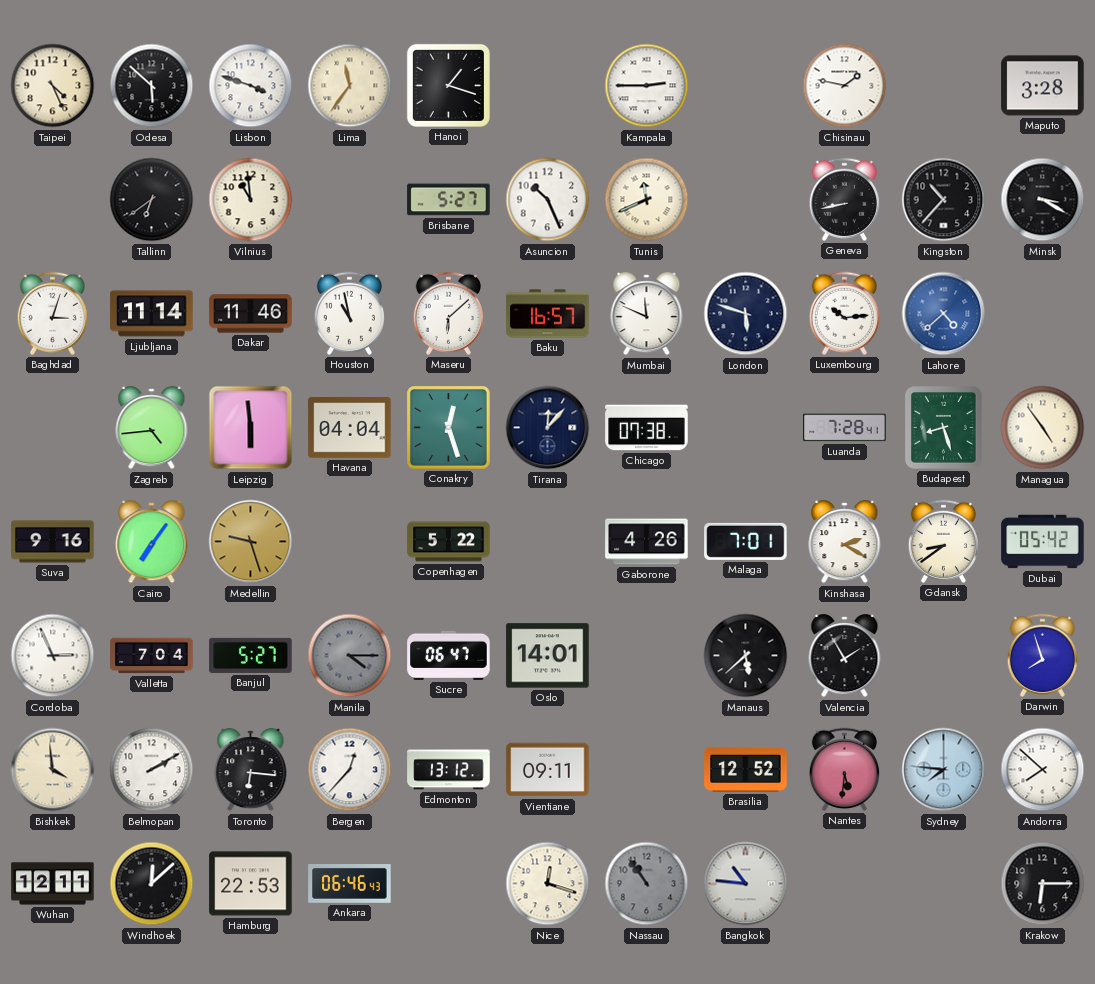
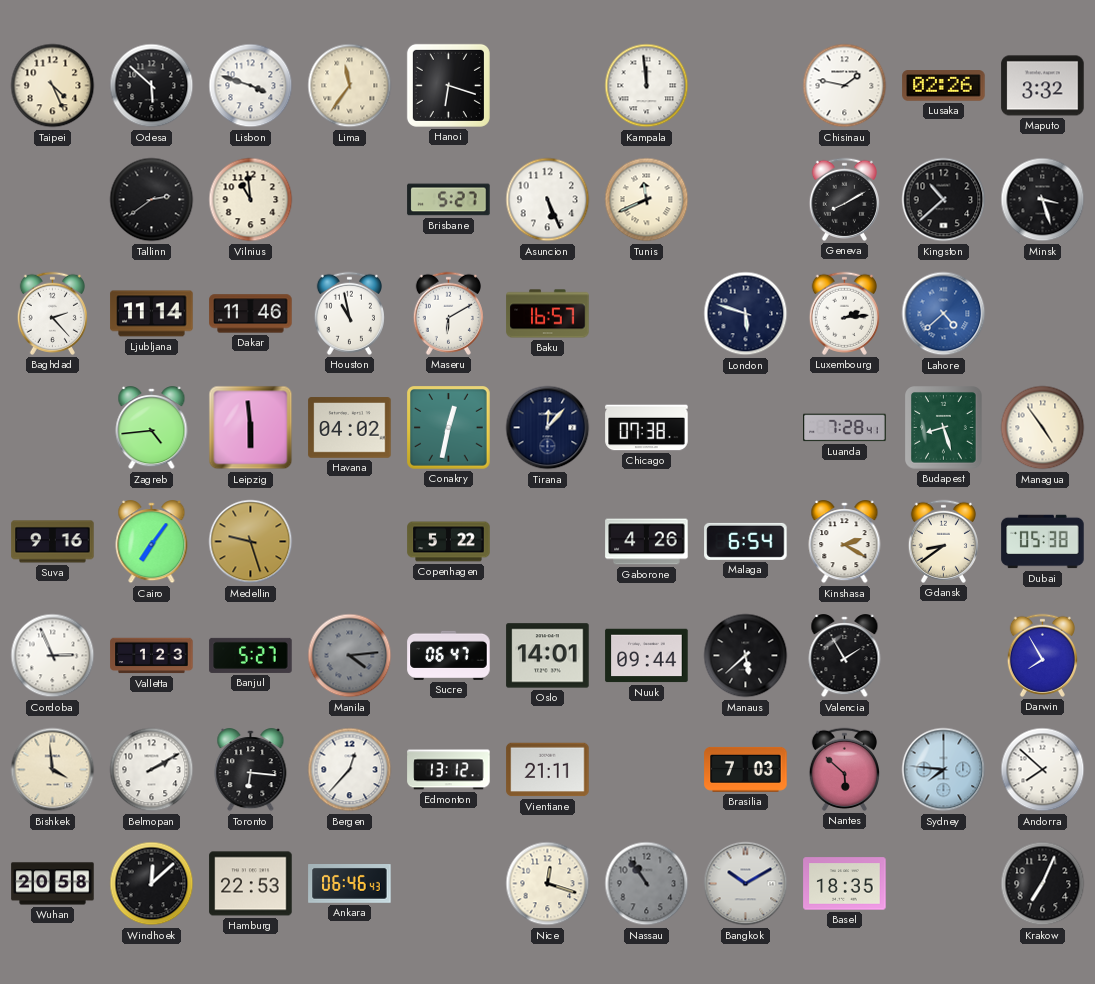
Hanoi: 1:18 -> 6:18
Kampala: 2:45 -> 11:59
Lusaka: none -> 02:26
Maputo: 3:28 -> 3:32
Tallinn: 6:39 -> 2:39
Asuncion: 10:26 -> 5:26
Geneva: 8:43 -> 8:10
Kingston: 10:37 -> 10:38
Minsk: 3:20 -> 3:27
Baghdad: 3:03 -> 2:23
Maseru: 6:08 -> 6:10
Mumbai: 11:49 -> none
Luxembourg: 10:14 -> 2:14
Havana: 04:04 -> 04:02
Conakry: 12:27 -> 12:32
Malaga: 7:01 -> 6:54
Dubai: 05:42 -> 05:38
Valletta: 7:04 -> 1:23
Manila: 4:15 -> 4:14
Nuuk: none -> 09:44
Darwin: 7:57 -> 7:55
Vientiane: 09:11 -> 21:11
Brasilia: 12:52 -> 7:03
Nantes: 5:31 -> 5:52
Wuhan: 12:11 -> 20:58
Bangkok: 10:46 -> 10:10
Basel: none -> 18:35
Krakow: 6:15 -> 7:04
